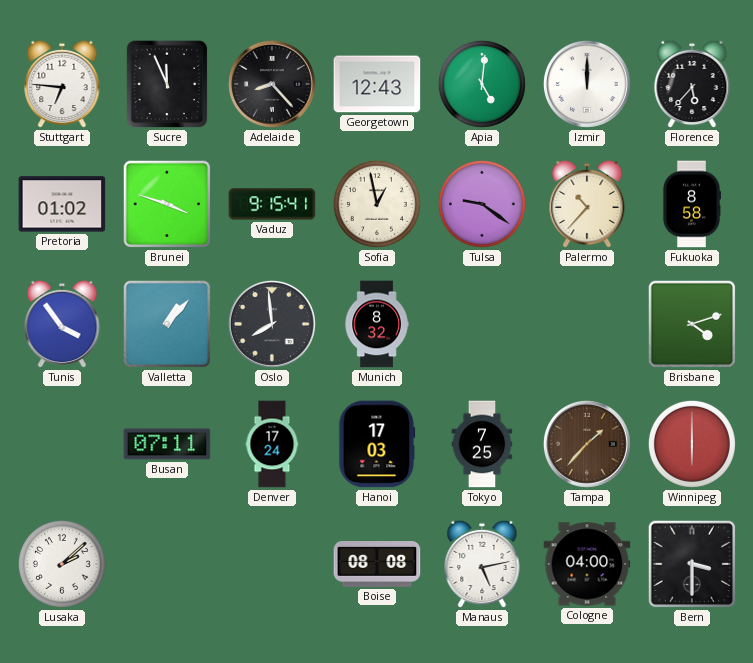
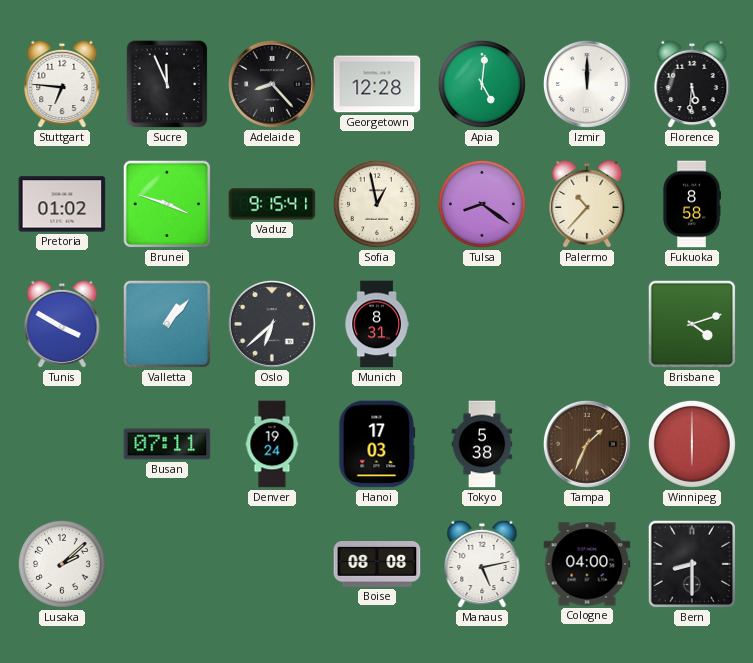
Georgetown: 12:43 -> 12:28
Florence: 5:37 -> 5:31
Tulsa: 9:21 -> 8:21
Tunis: 3:54 -> 3:50
Oslo: 7:59 -> 6:38
Munich: 8:32 -> 8:31
Denver: 17:24 -> 19:24
Tokyo: 7:25 -> 5:38
Tampa: 1:37 -> 1:34
Bern: 3:30 -> 8:30
